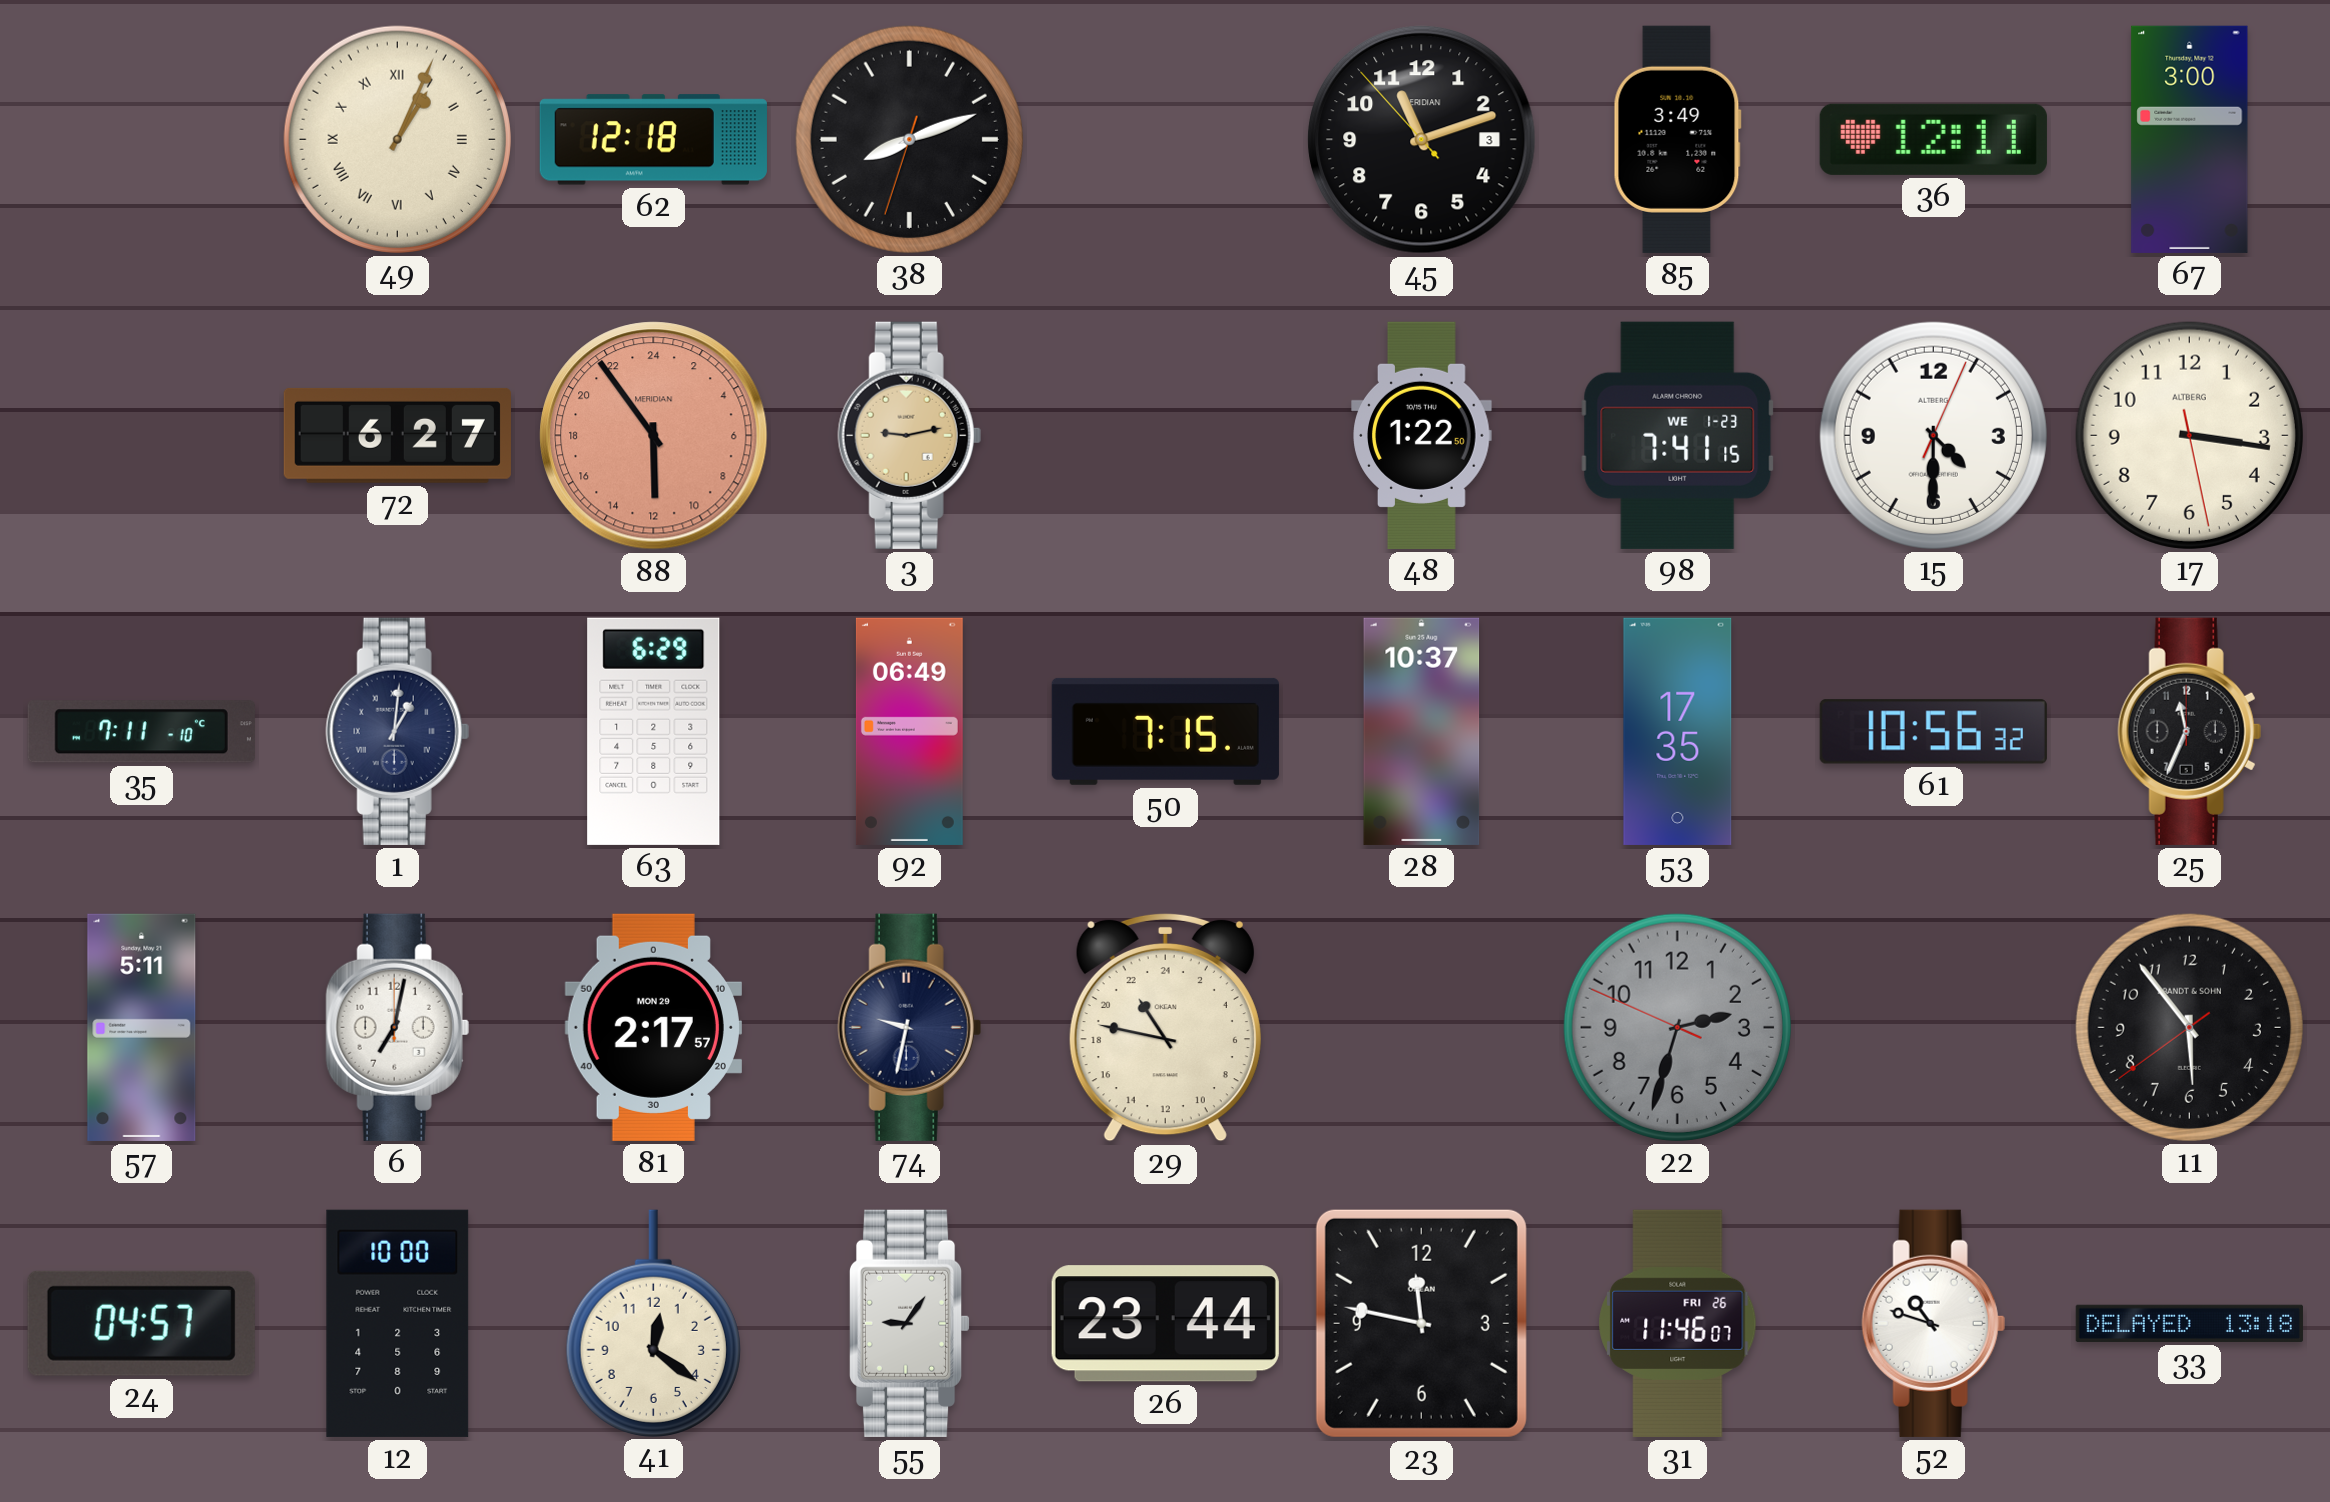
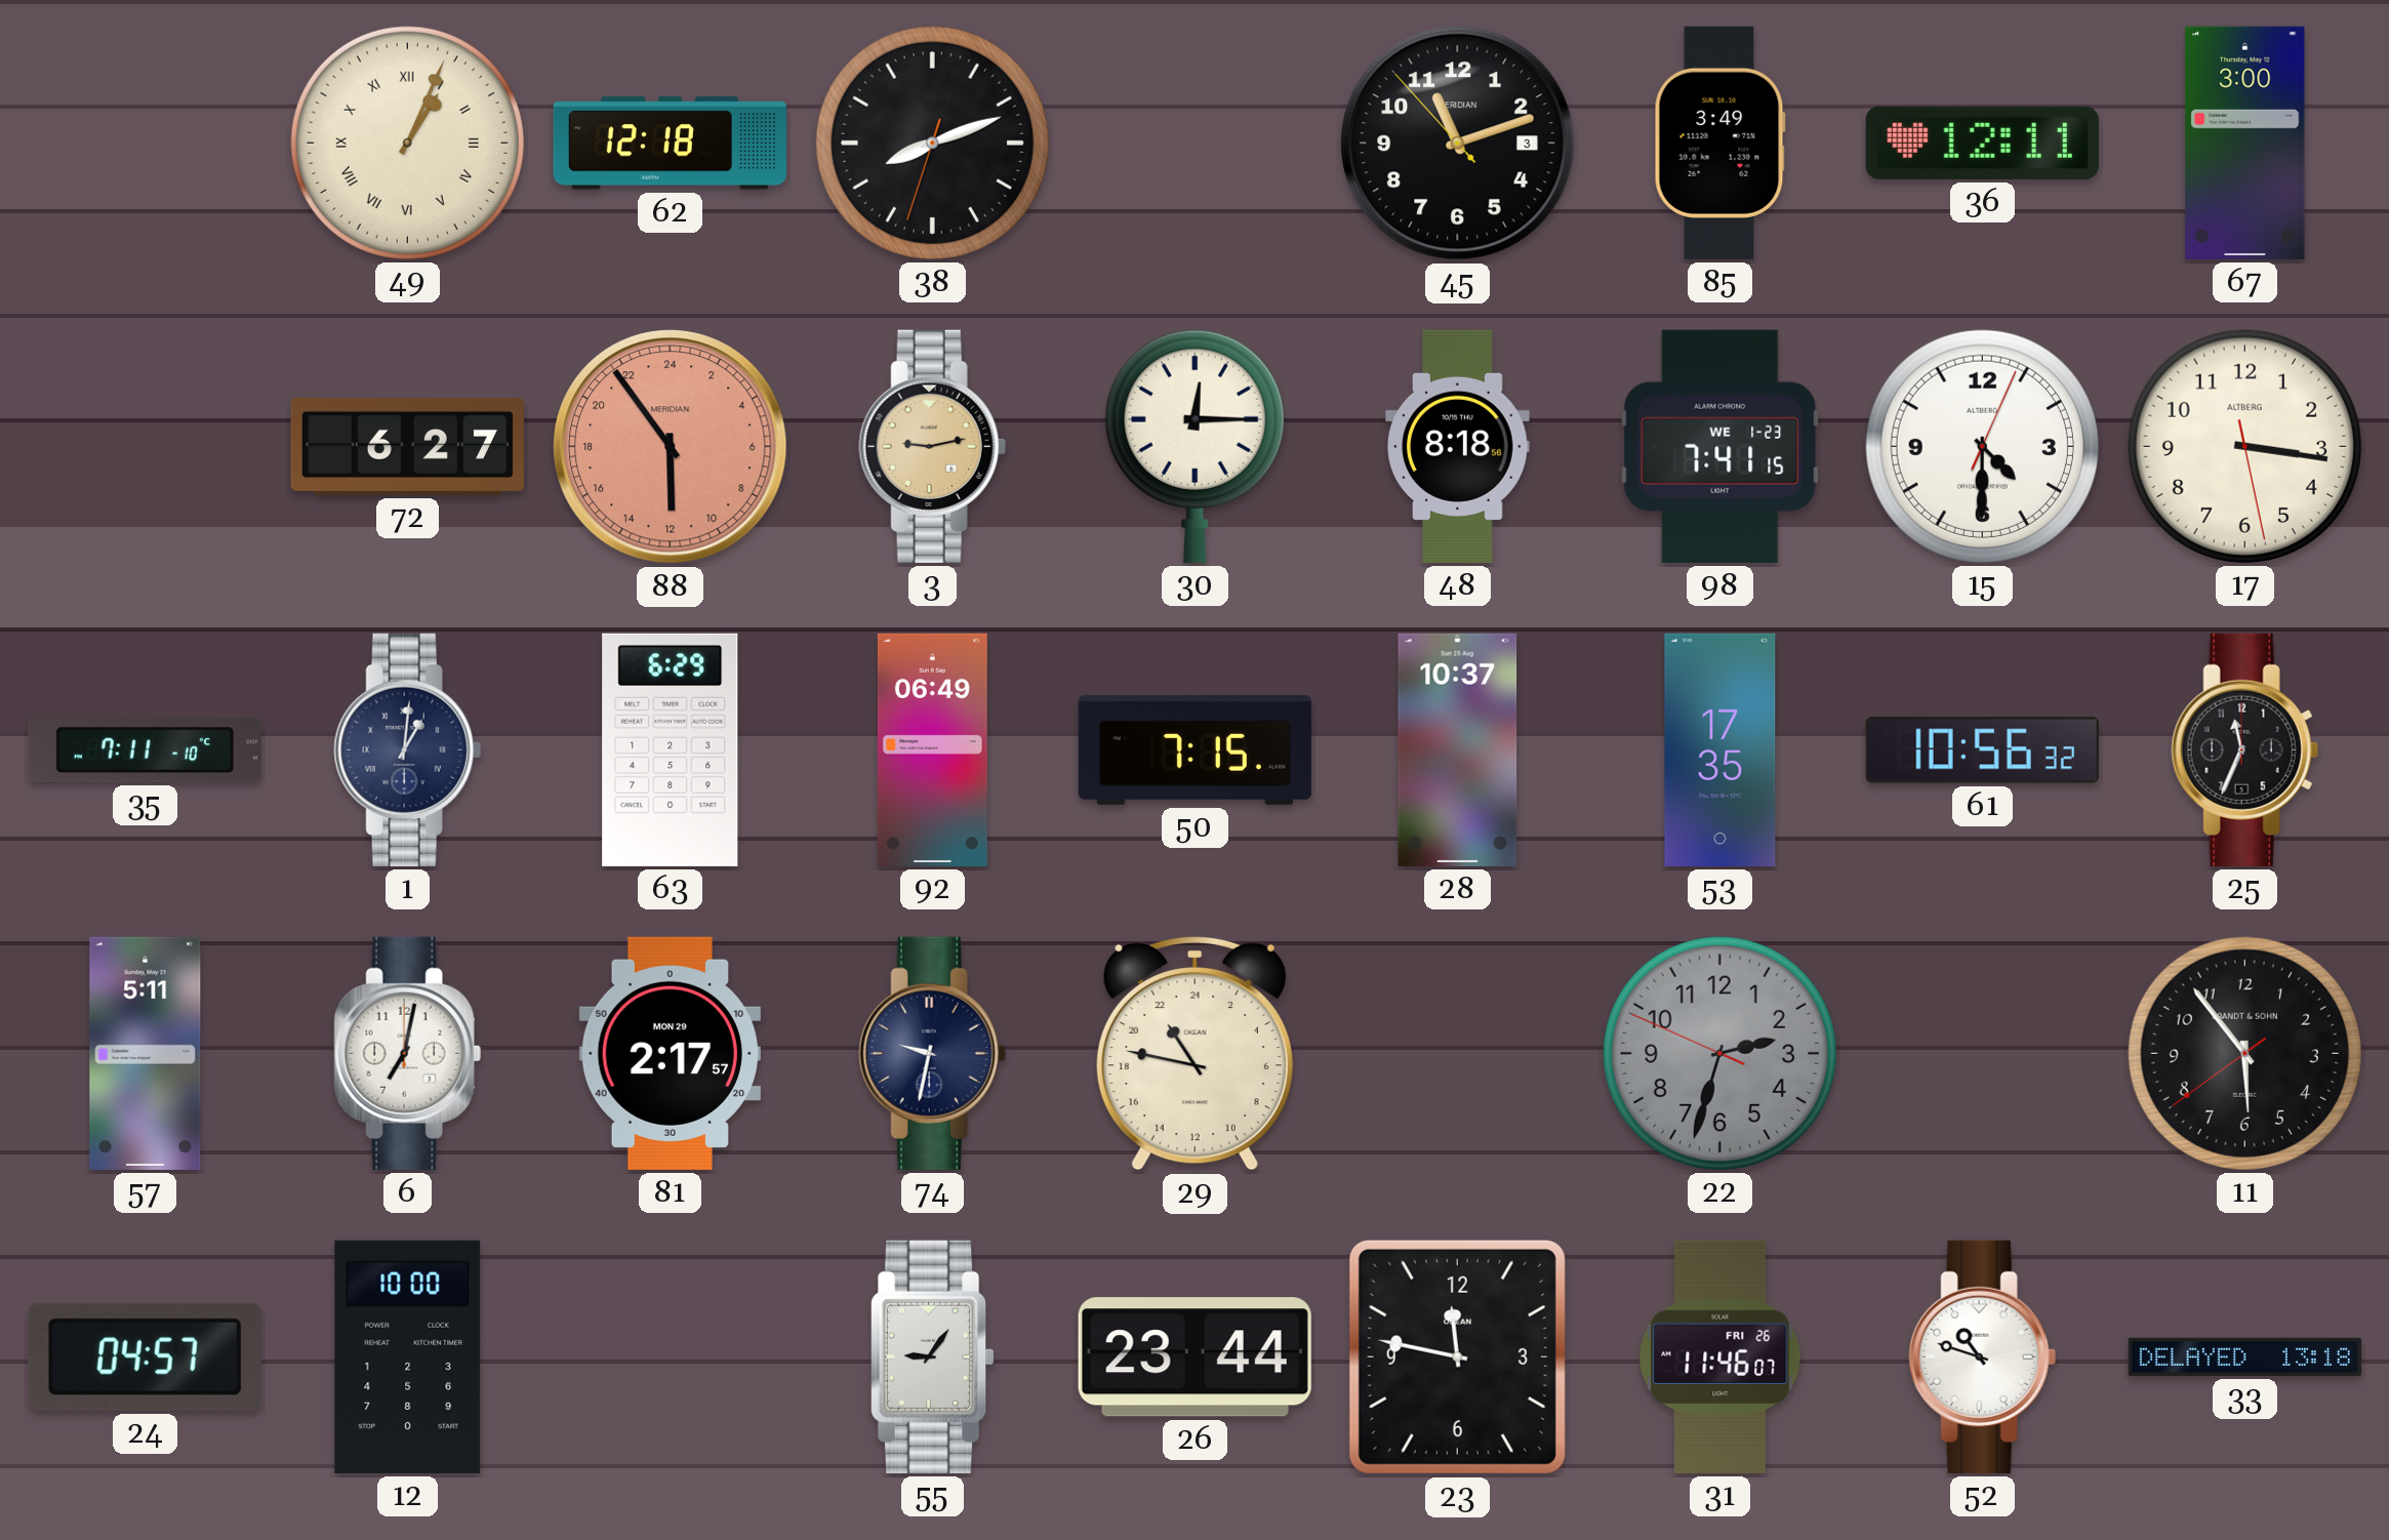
30: none -> 12:15
48: 1:22 -> 8:18
41: 12:21 -> none
